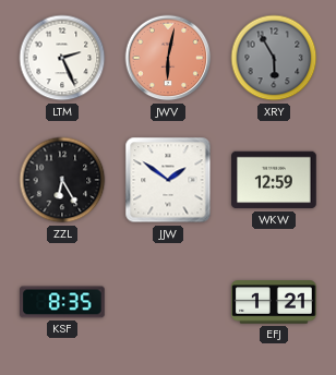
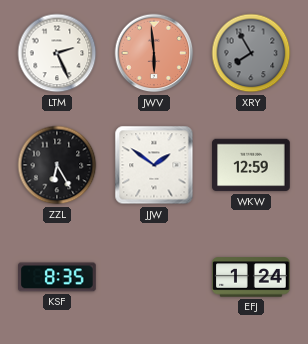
JWV: 6:02 -> 5:59
XRY: 5:55 -> 7:55
EFJ: 1:21 -> 1:24
